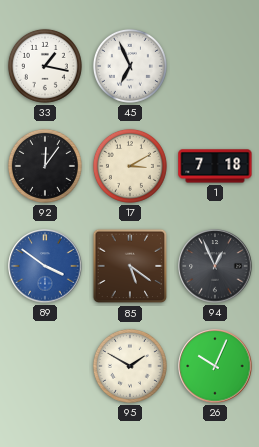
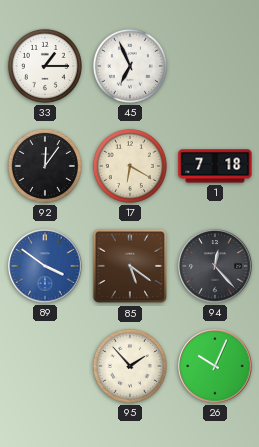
33: 1:17 -> 1:15
17: 3:10 -> 6:20
94: 12:56 -> 12:23
95: 1:50 -> 1:53
